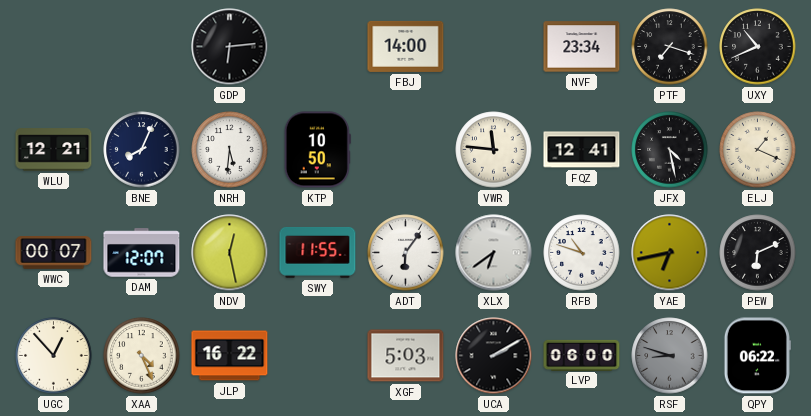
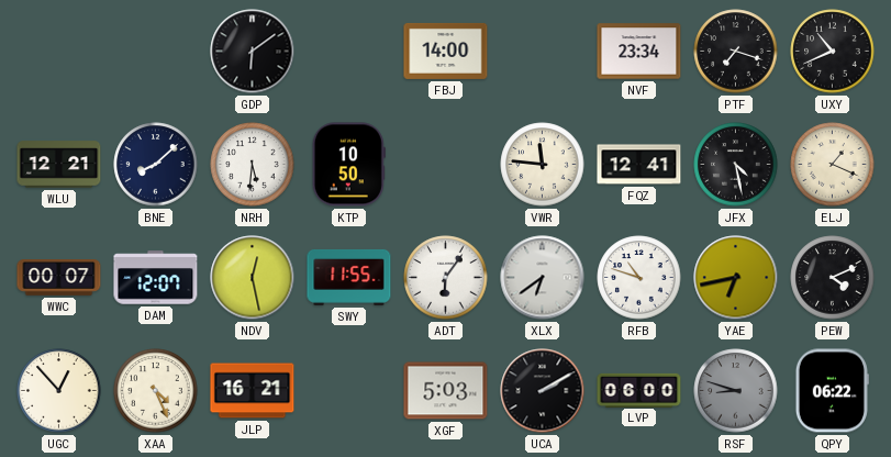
GDP: 6:14 -> 6:09
BNE: 8:04 -> 8:08
PEW: 6:11 -> 4:11
JLP: 16:22 -> 16:21
